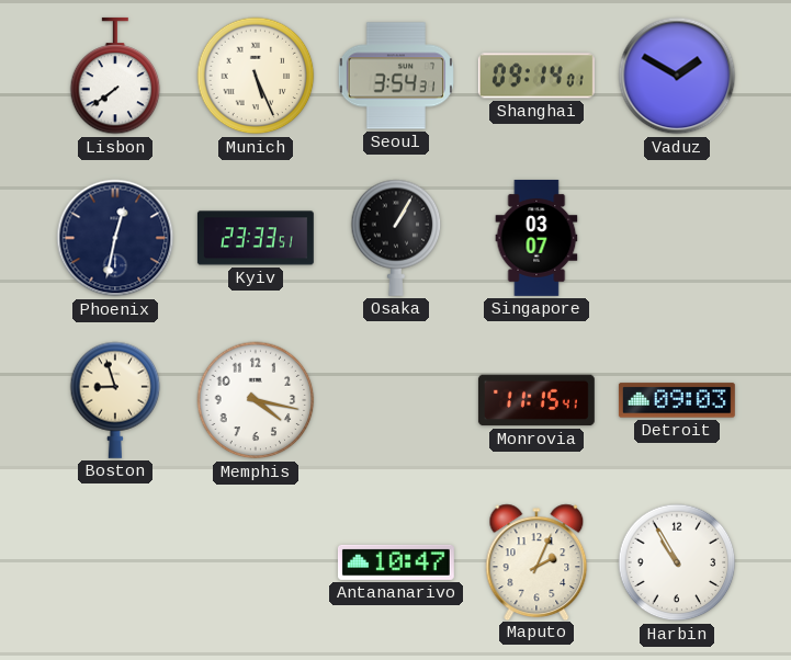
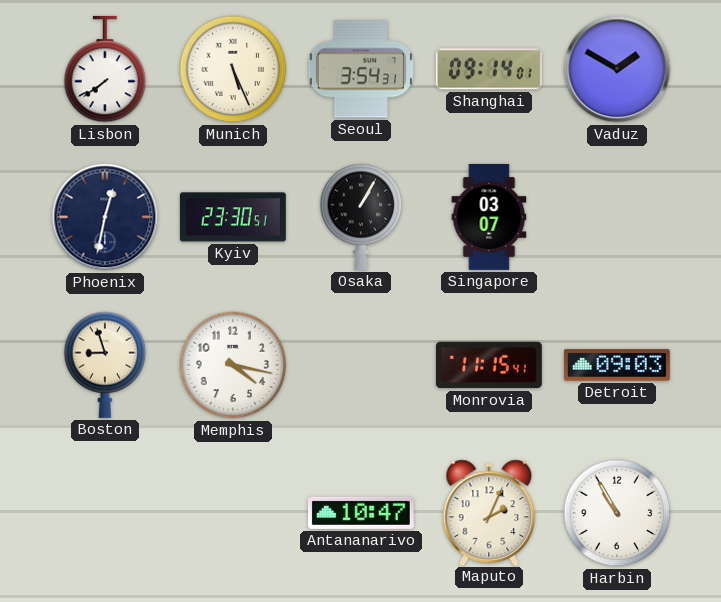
Kyiv: 23:33 -> 23:30
